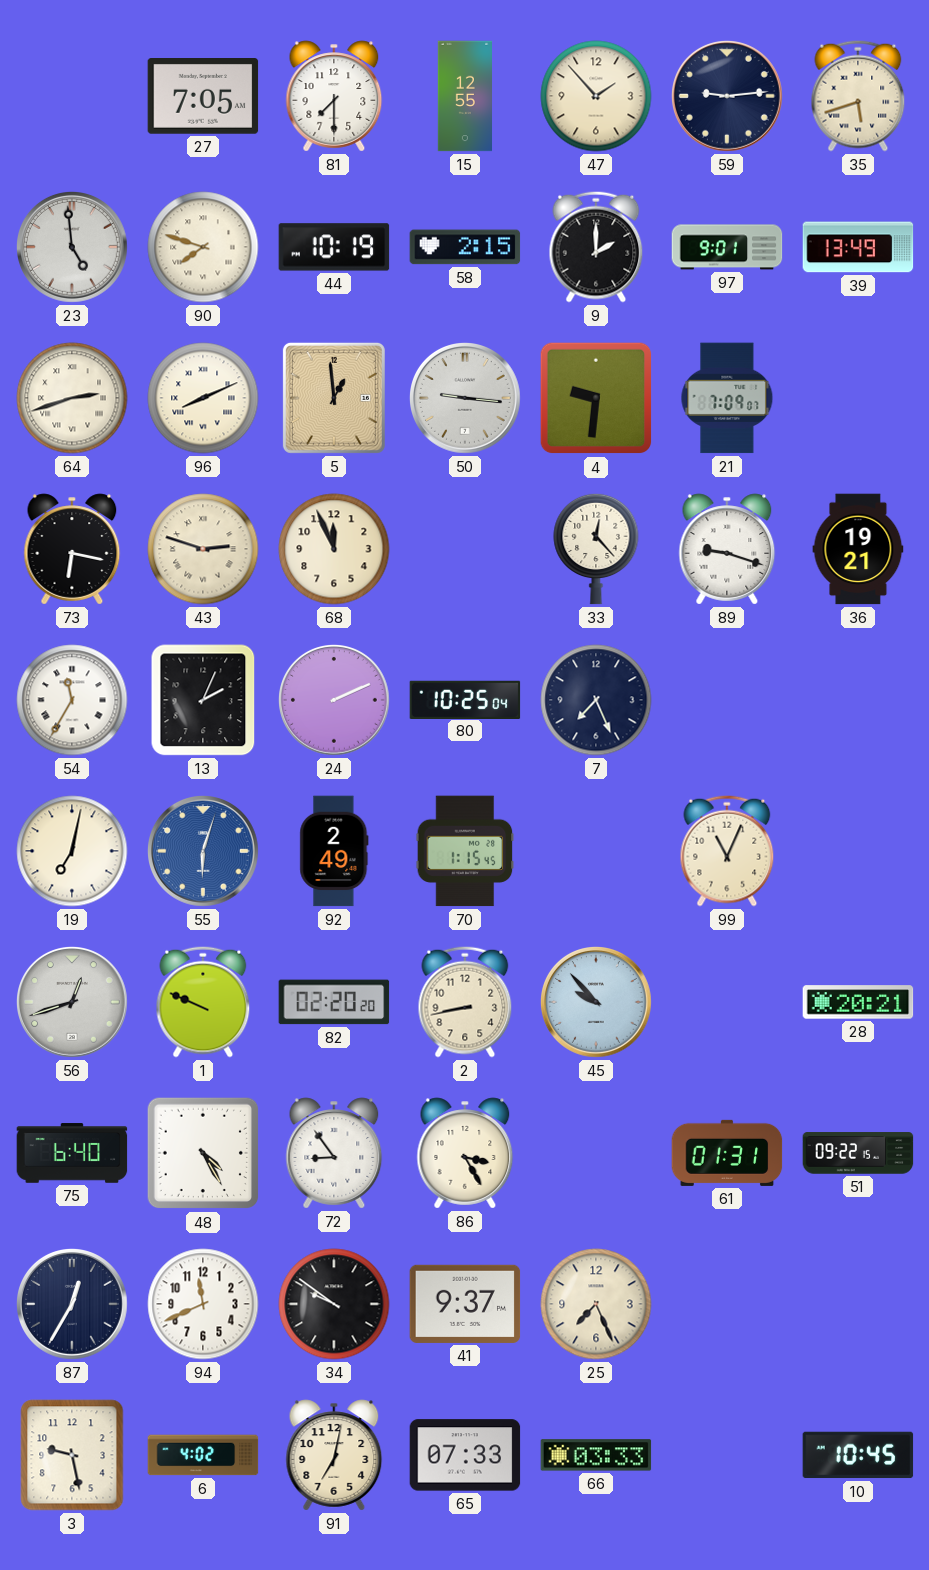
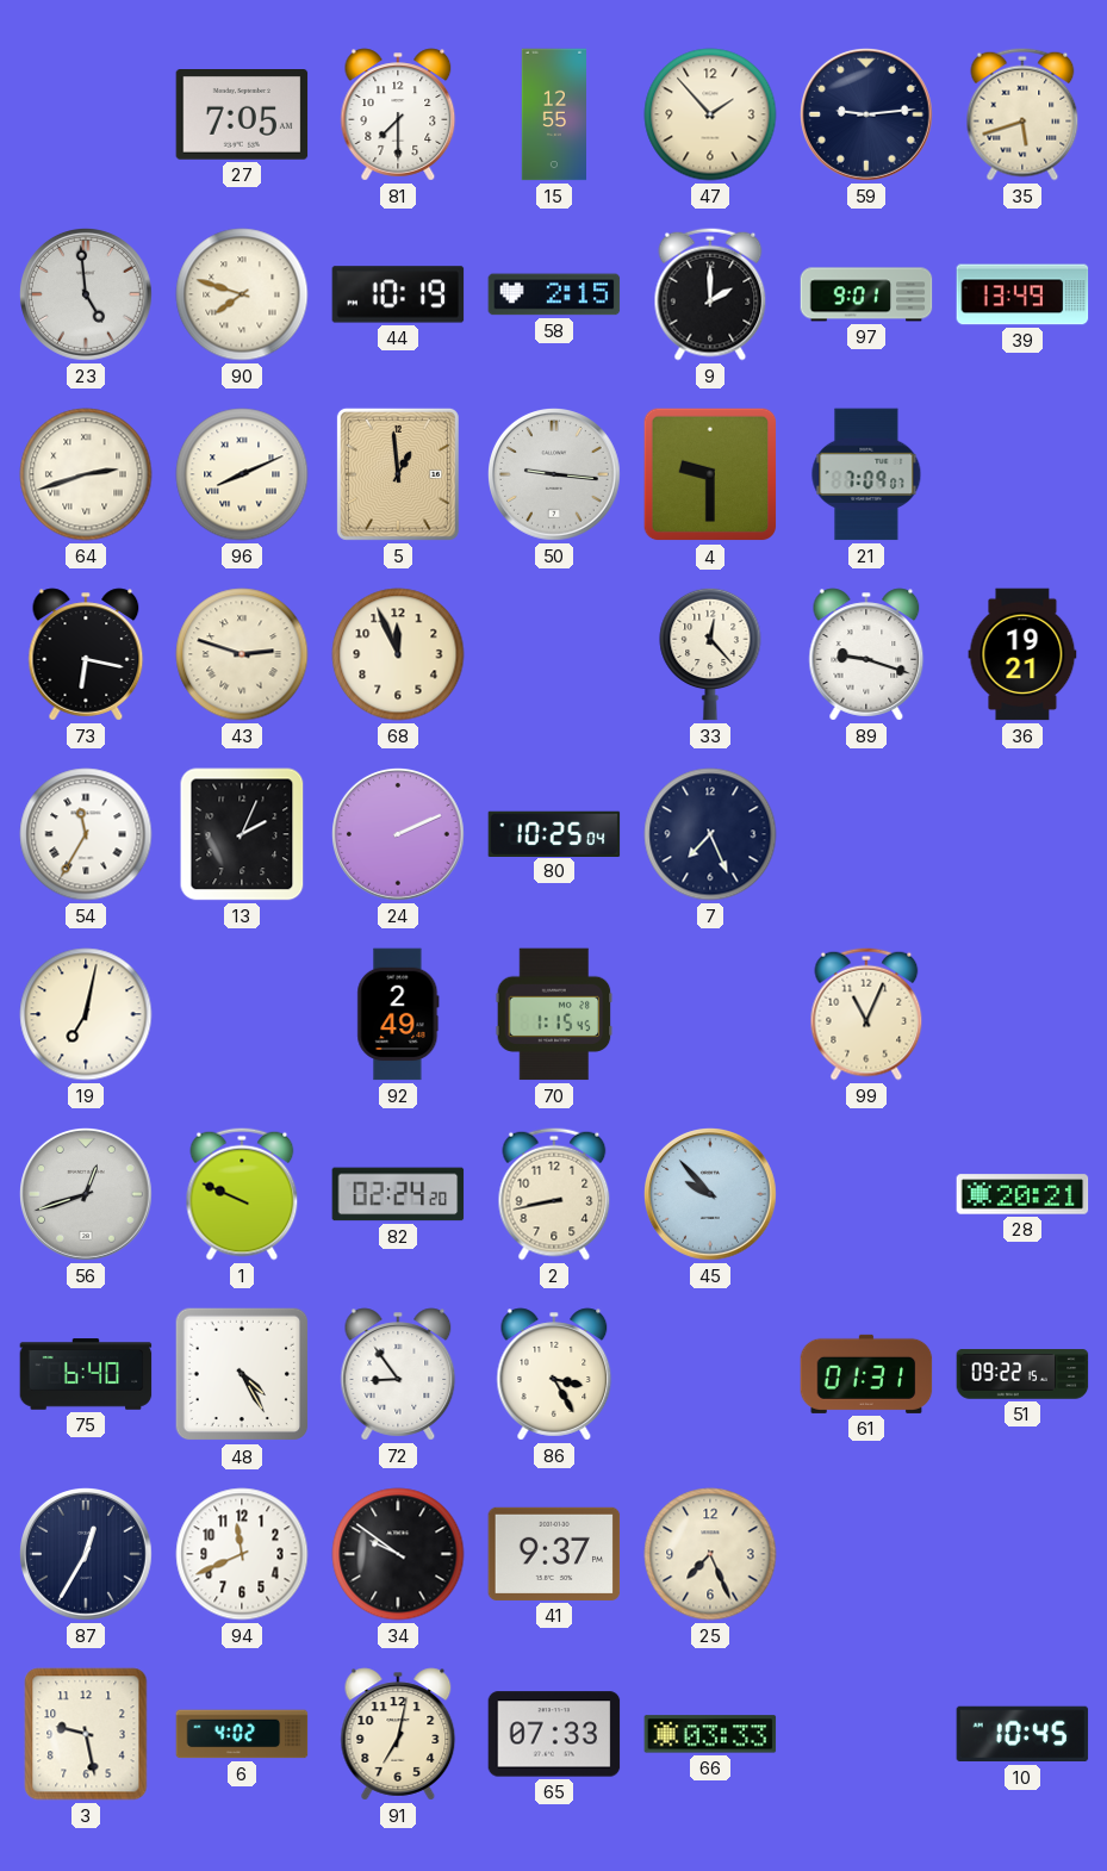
4: 9:31 -> 9:30
55: 6:03 -> none
82: 02:20 -> 02:24
